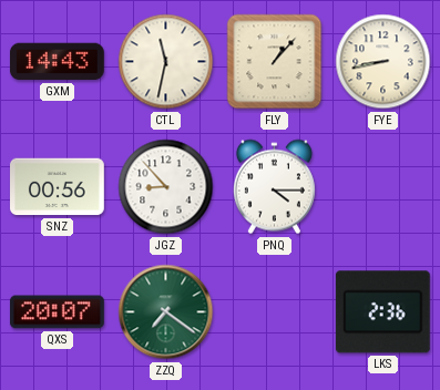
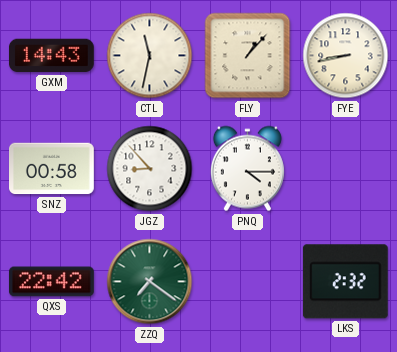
SNZ: 00:56 -> 00:58
QXS: 20:07 -> 22:42
LKS: 2:36 -> 2:32
